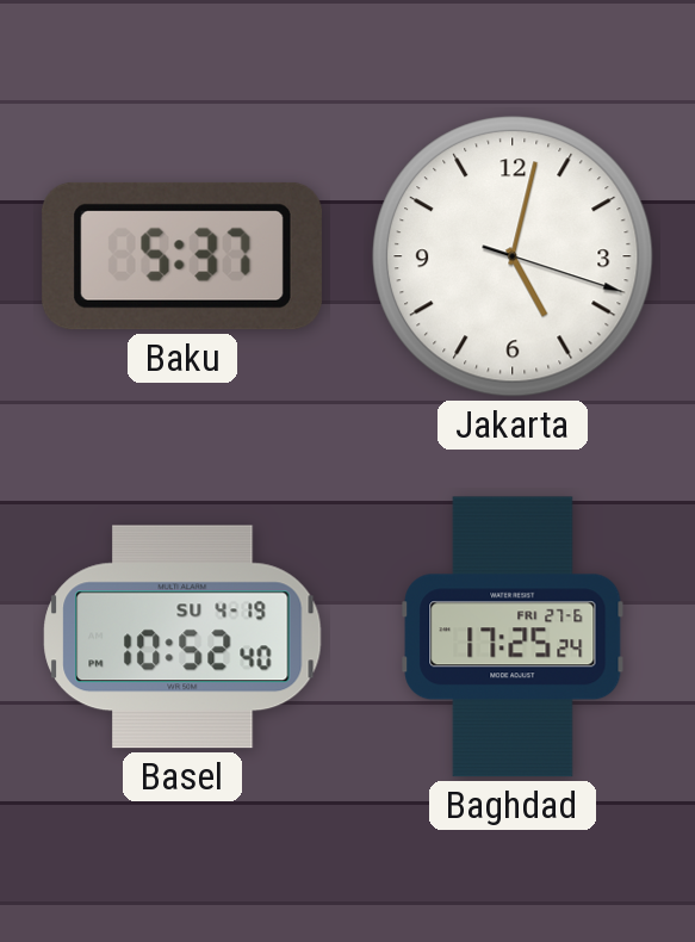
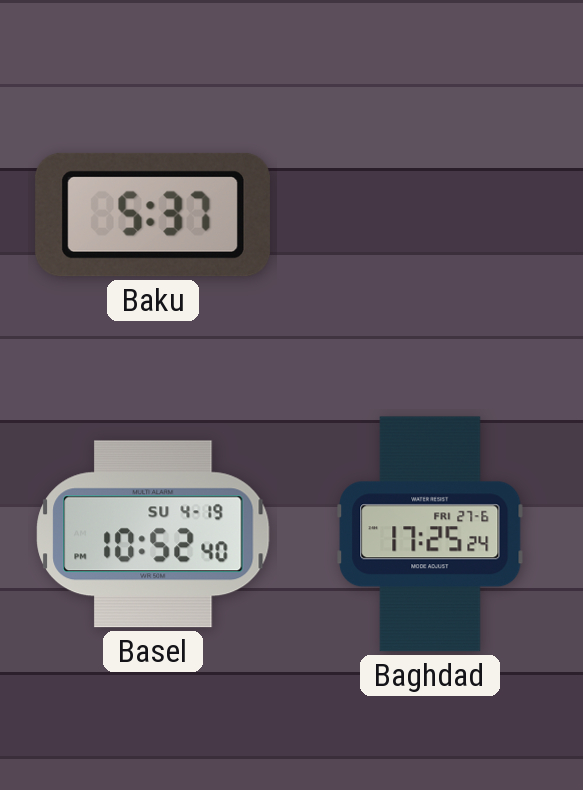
Jakarta: 5:02 -> none
